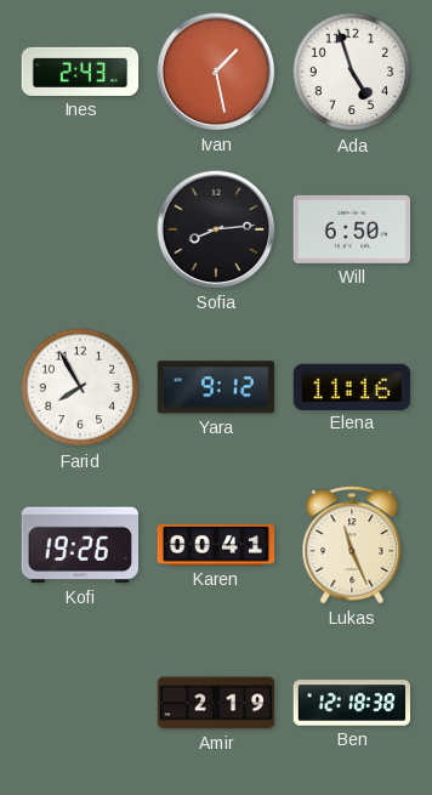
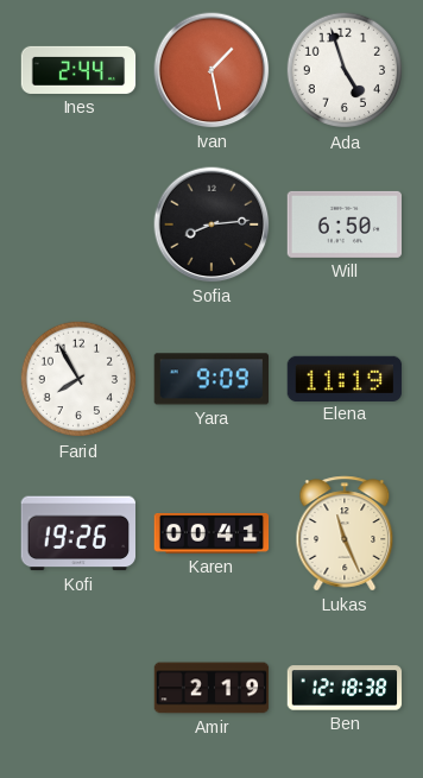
Ines: 2:43 -> 2:44
Yara: 9:12 -> 9:09
Elena: 11:16 -> 11:19
